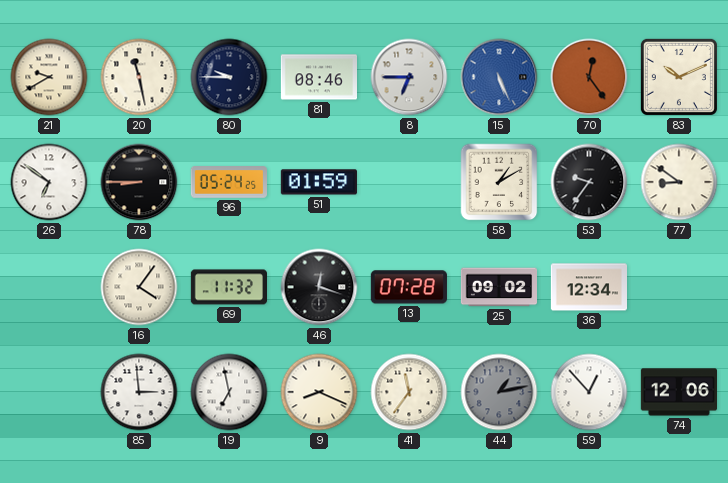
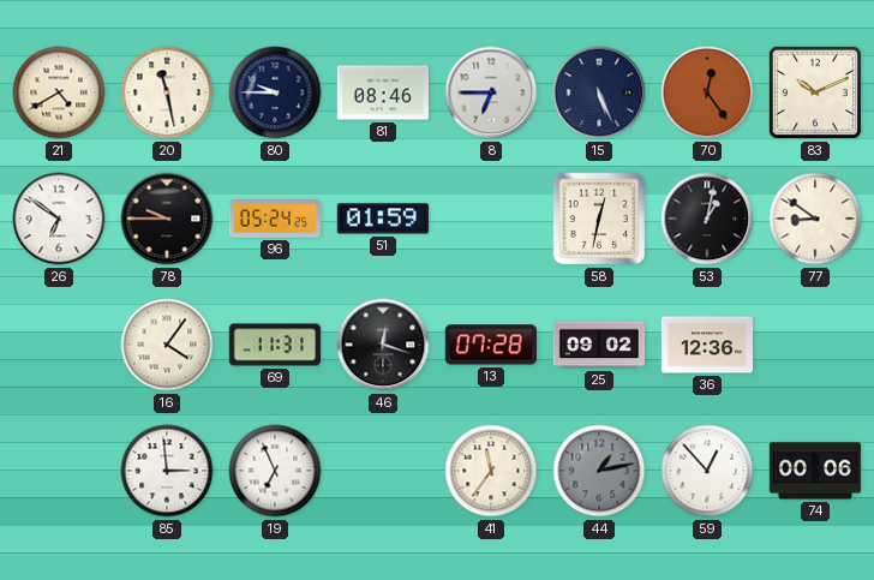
21: 9:40 -> 4:40
15 dial: blue -> navy
78: 8:45 -> 9:45
58: 1:10 -> 12:32
53: 9:36 -> 1:02
69: 11:32 -> 11:31
36: 12:34 -> 12:36
19: 6:58 -> 6:56
9: 8:19 -> none
74: 12:06 -> 00:06
